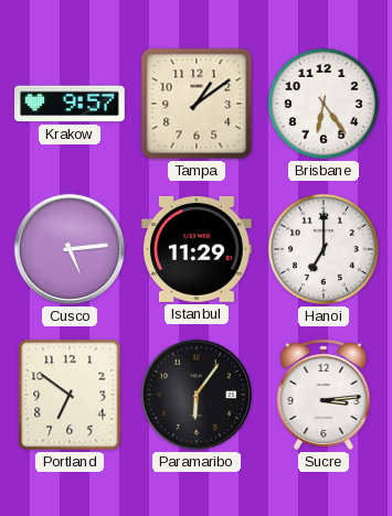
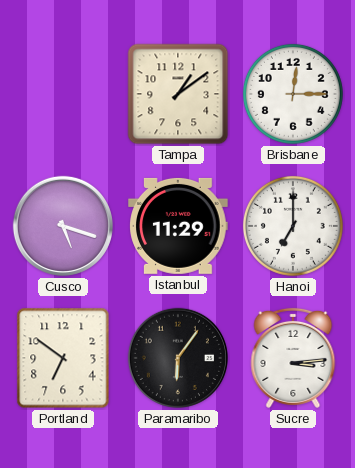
Krakow: 9:57 -> none
Brisbane: 6:24 -> 12:15
Cusco: 5:14 -> 5:18
